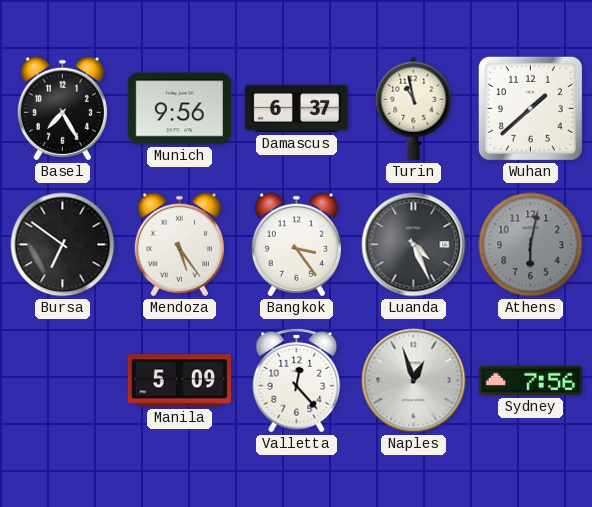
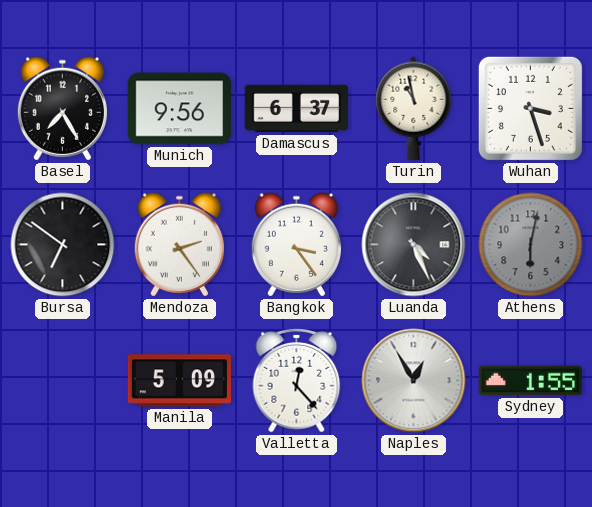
Wuhan: 1:38 -> 3:27
Mendoza: 5:24 -> 2:24
Naples: 12:57 -> 12:55
Sydney: 7:56 -> 1:55
